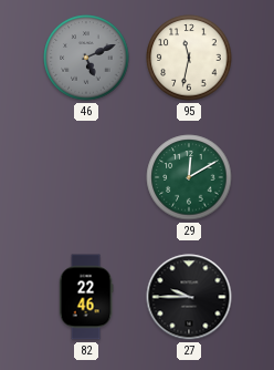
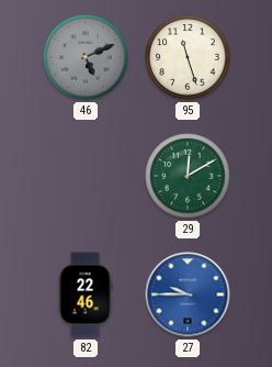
95: 11:32 -> 11:27
27 dial: black -> blue
